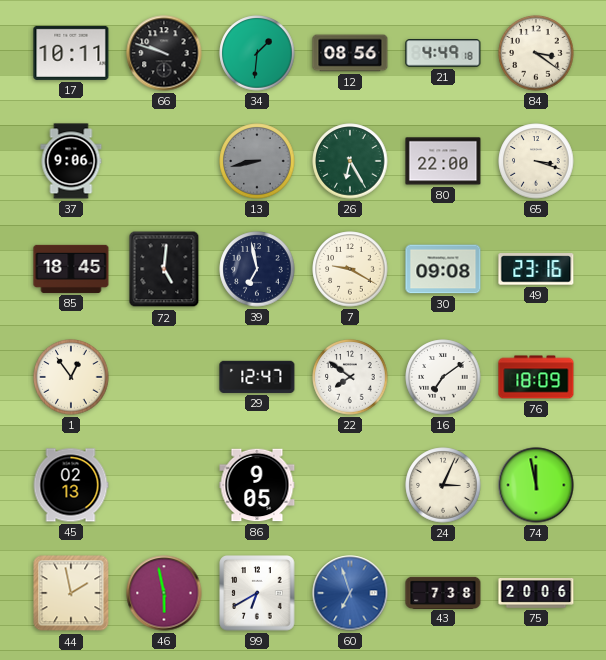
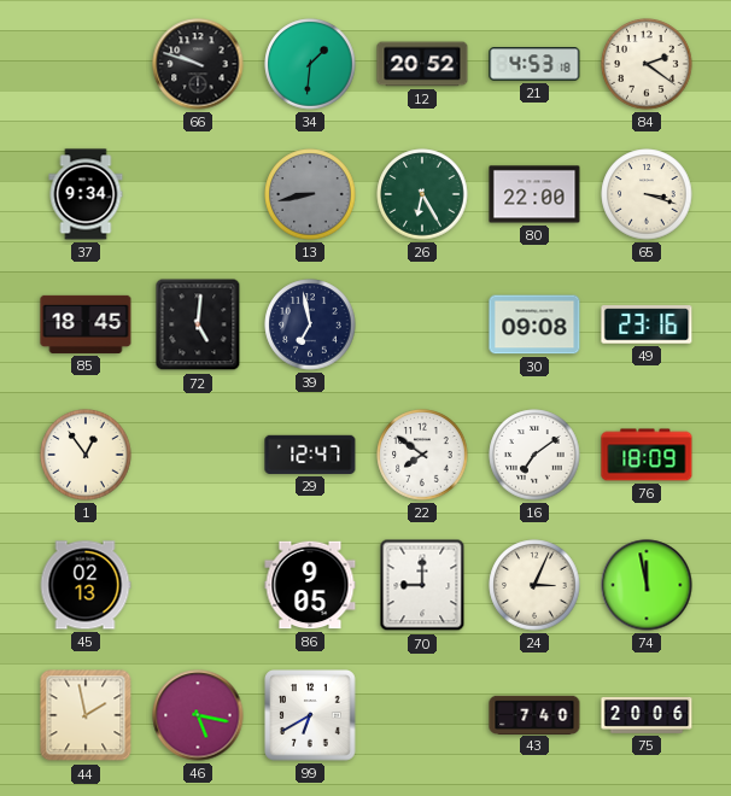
17: 10:11 -> none
12: 08:56 -> 20:52
21: 4:49 -> 4:53
84: 3:21 -> 2:21
37: 9:06 -> 9:34
7: 9:20 -> none
70: none -> 9:00
46: 5:58 -> 5:17
60: 6:57 -> none
43: 7:38 -> 7:40
